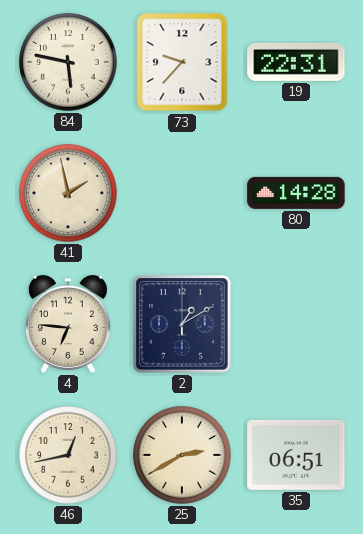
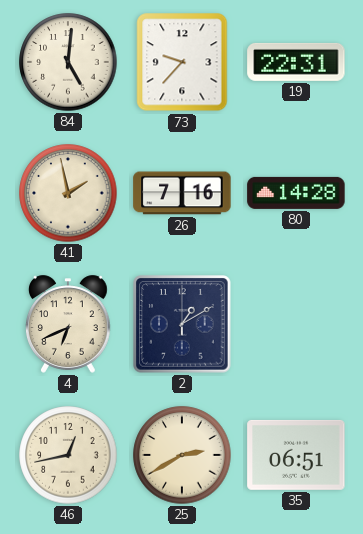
84: 5:47 -> 5:01
26: none -> 7:16
4: 6:46 -> 6:41
